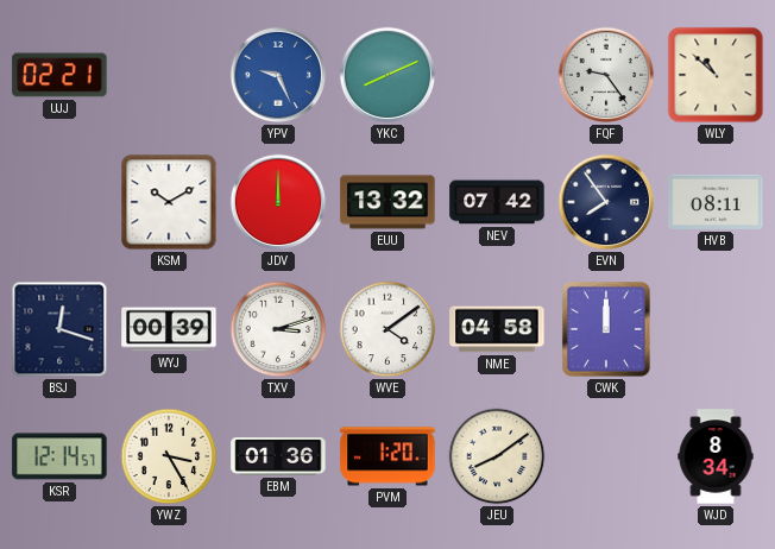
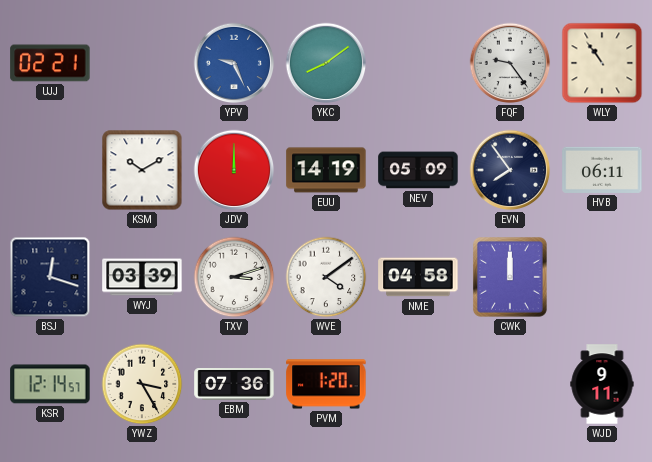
YKC: 8:11 -> 8:09
WLY: 10:52 -> 10:54
EUU: 13:32 -> 14:19
NEV: 07:42 -> 05:09
HVB: 08:11 -> 06:11
WYJ: 00:39 -> 03:39
EBM: 01:36 -> 07:36
JEU: 8:09 -> none
WJD: 8:34 -> 9:11
